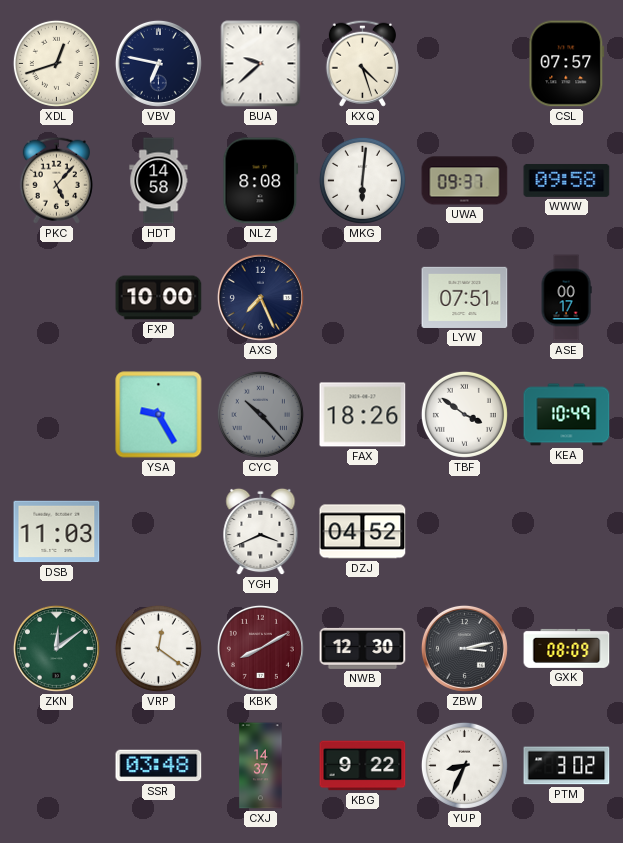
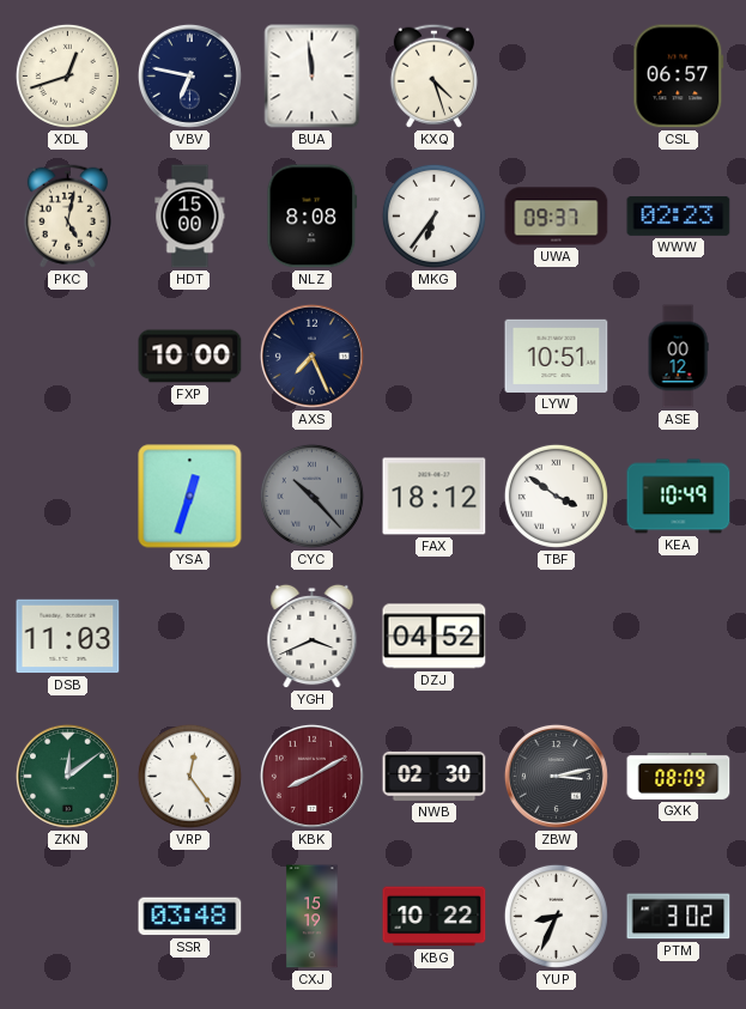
BUA: 9:38 -> 11:59
CSL: 07:57 -> 06:57
PKC: 5:07 -> 5:02
HDT: 14:58 -> 15:00
MKG: 6:01 -> 6:36
WWW: 09:58 -> 02:23
LYW: 07:51 -> 10:51
ASE: 00:17 -> 00:12
YSA: 9:25 -> 12:33
FAX: 18:26 -> 18:12
VRP: 12:21 -> 12:24
NWB: 12:30 -> 02:30
CXJ: 14:37 -> 15:19
KBG: 9:22 -> 10:22
